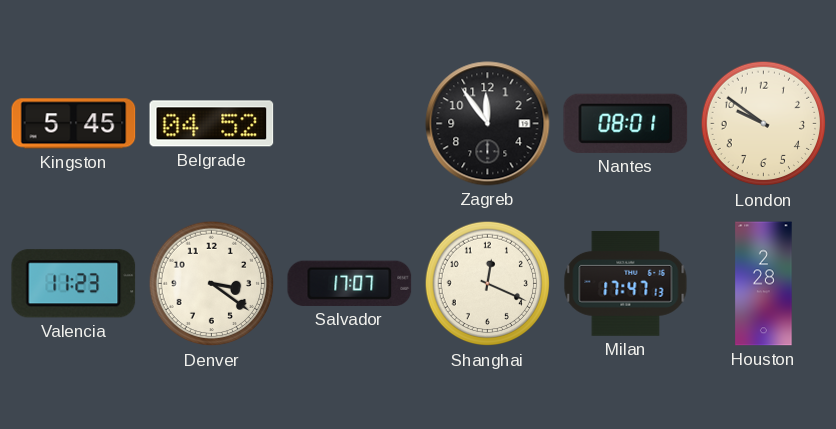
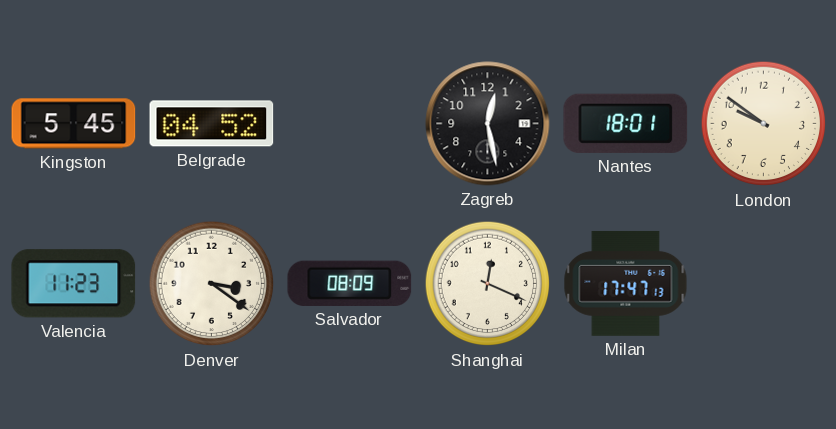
Zagreb: 11:54 -> 12:28
Nantes: 08:01 -> 18:01
Salvador: 17:07 -> 08:09
Houston: 2:28 -> none
